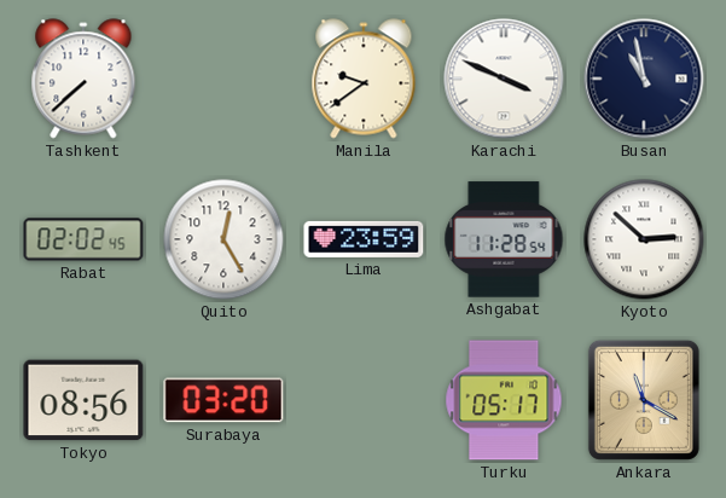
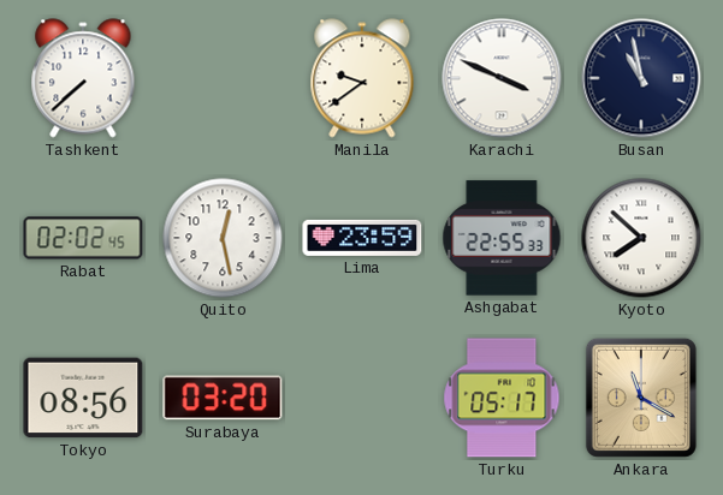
Quito: 12:25 -> 12:28
Ashgabat: 11:28 -> 22:55
Kyoto: 2:52 -> 7:52
